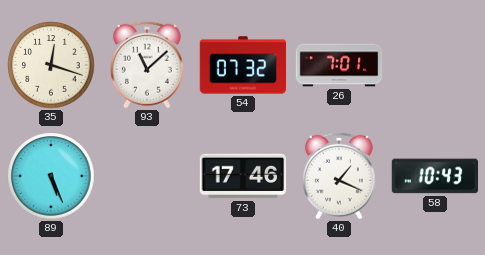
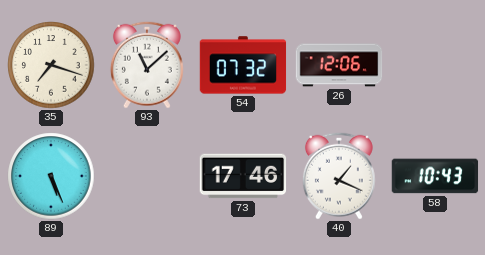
35: 12:18 -> 7:18
26: 7:01 -> 12:06
